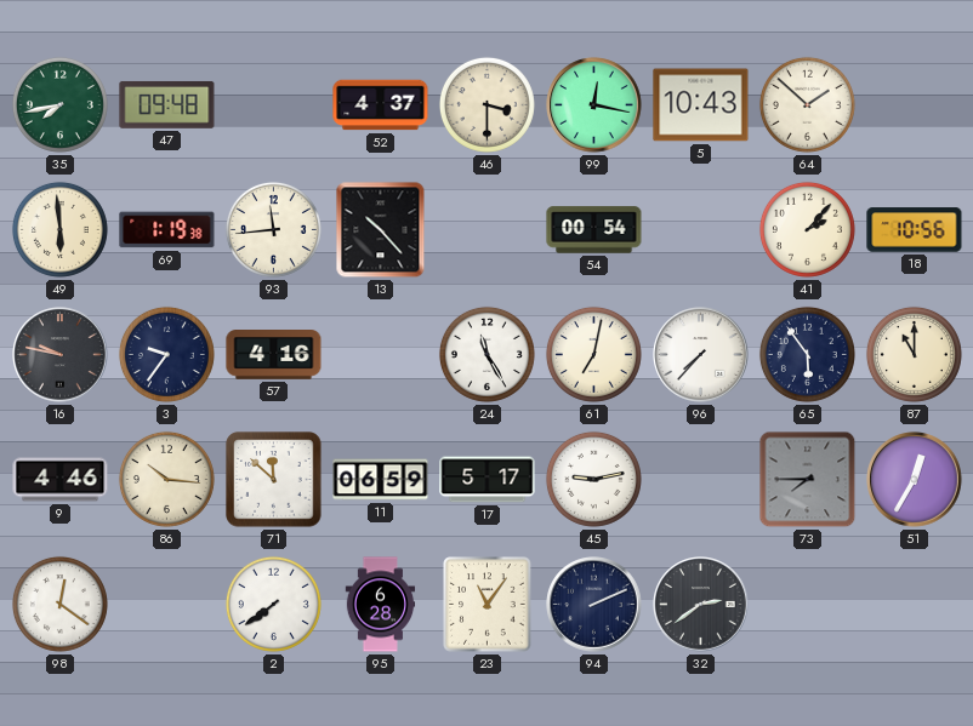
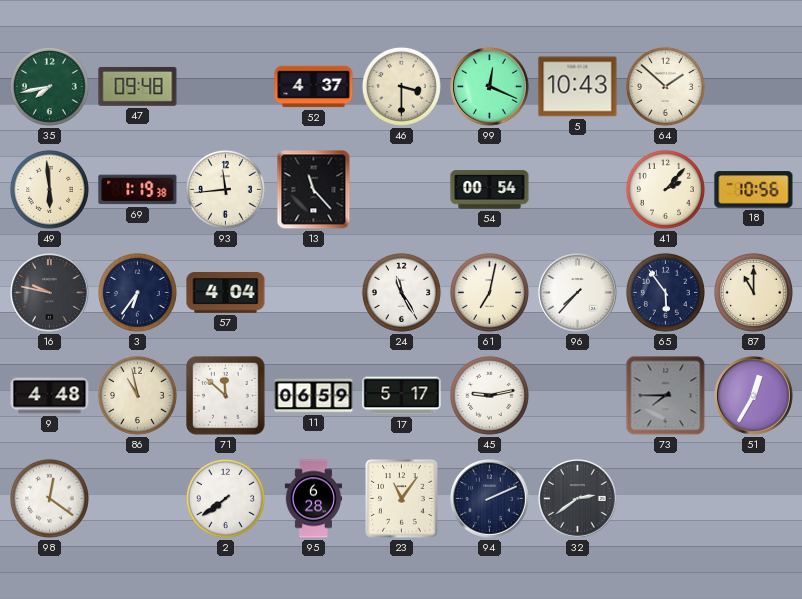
99: 12:17 -> 12:19
13: 10:23 -> 11:23
3: 9:36 -> 6:36
57: 4:16 -> 4:04
9: 4:46 -> 4:48
86: 10:16 -> 10:58
